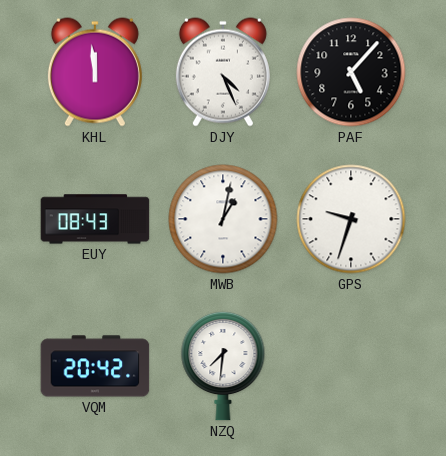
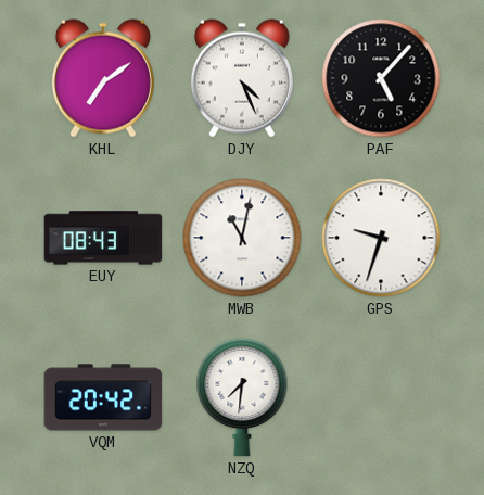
KHL: 11:59 -> 7:09
MWB: 1:02 -> 11:02
